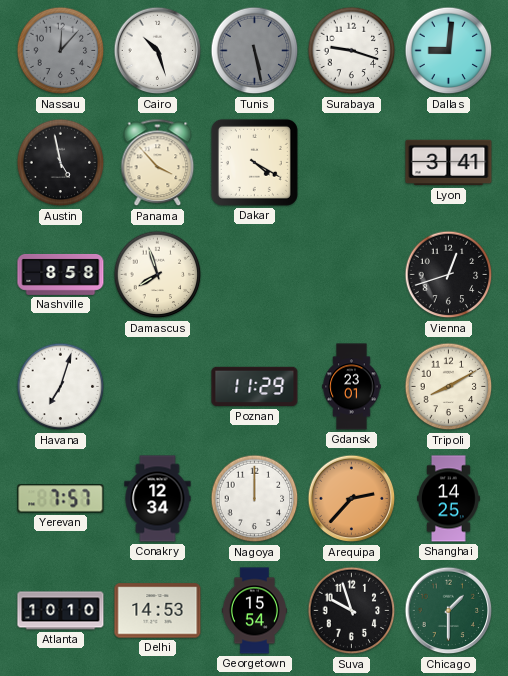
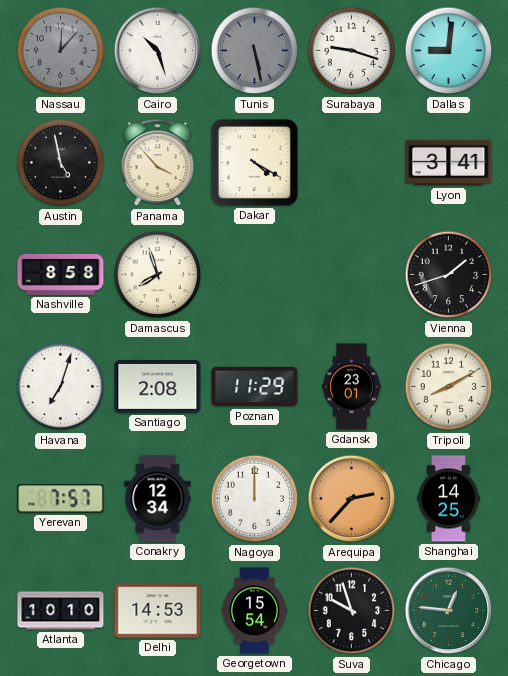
Vienna: 12:42 -> 1:42
Santiago: none -> 2:08
Chicago: 1:30 -> 12:46
